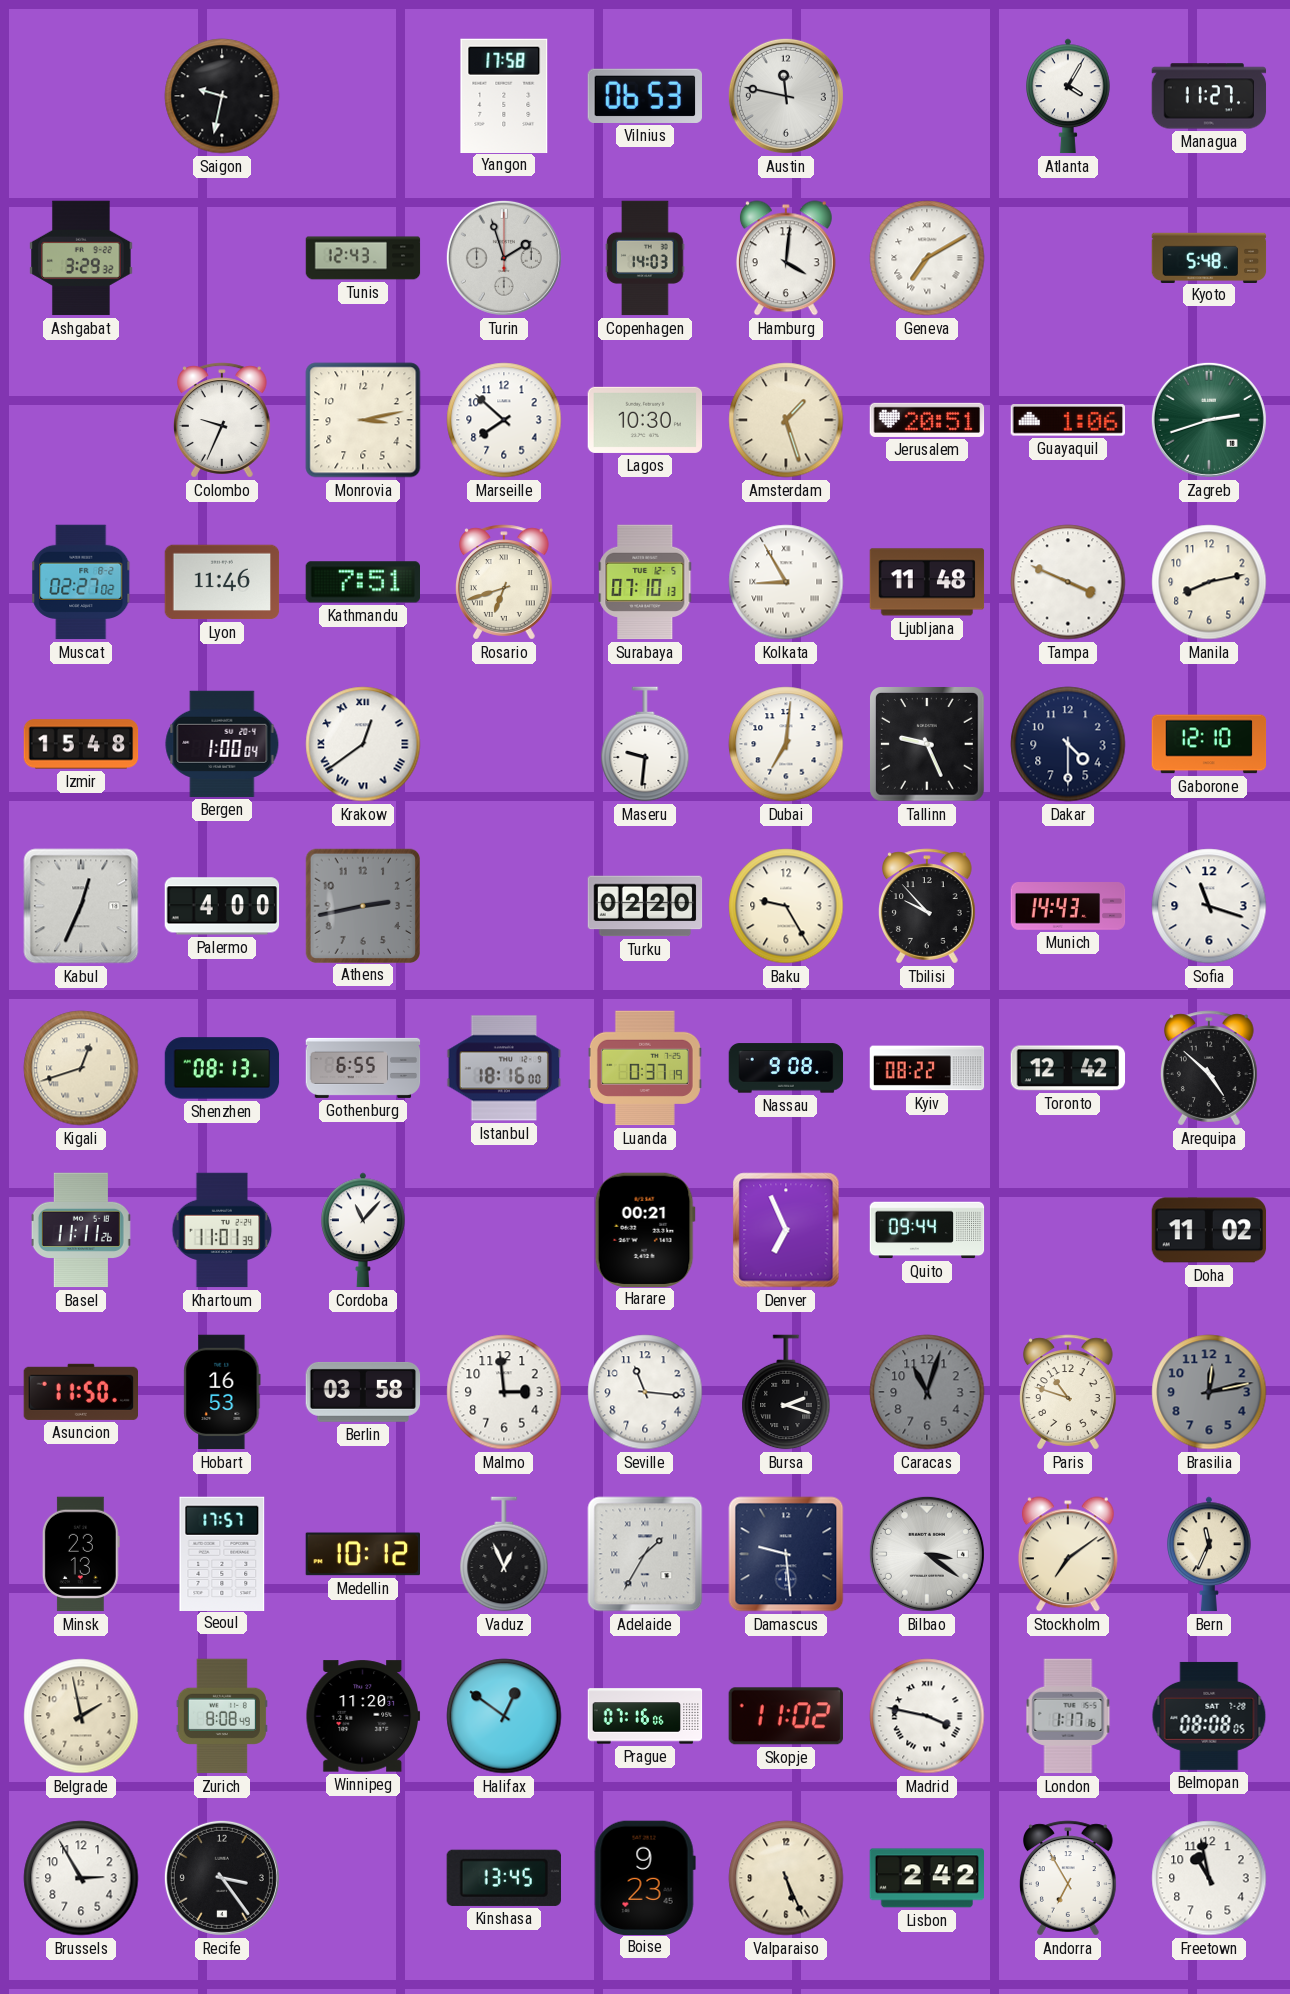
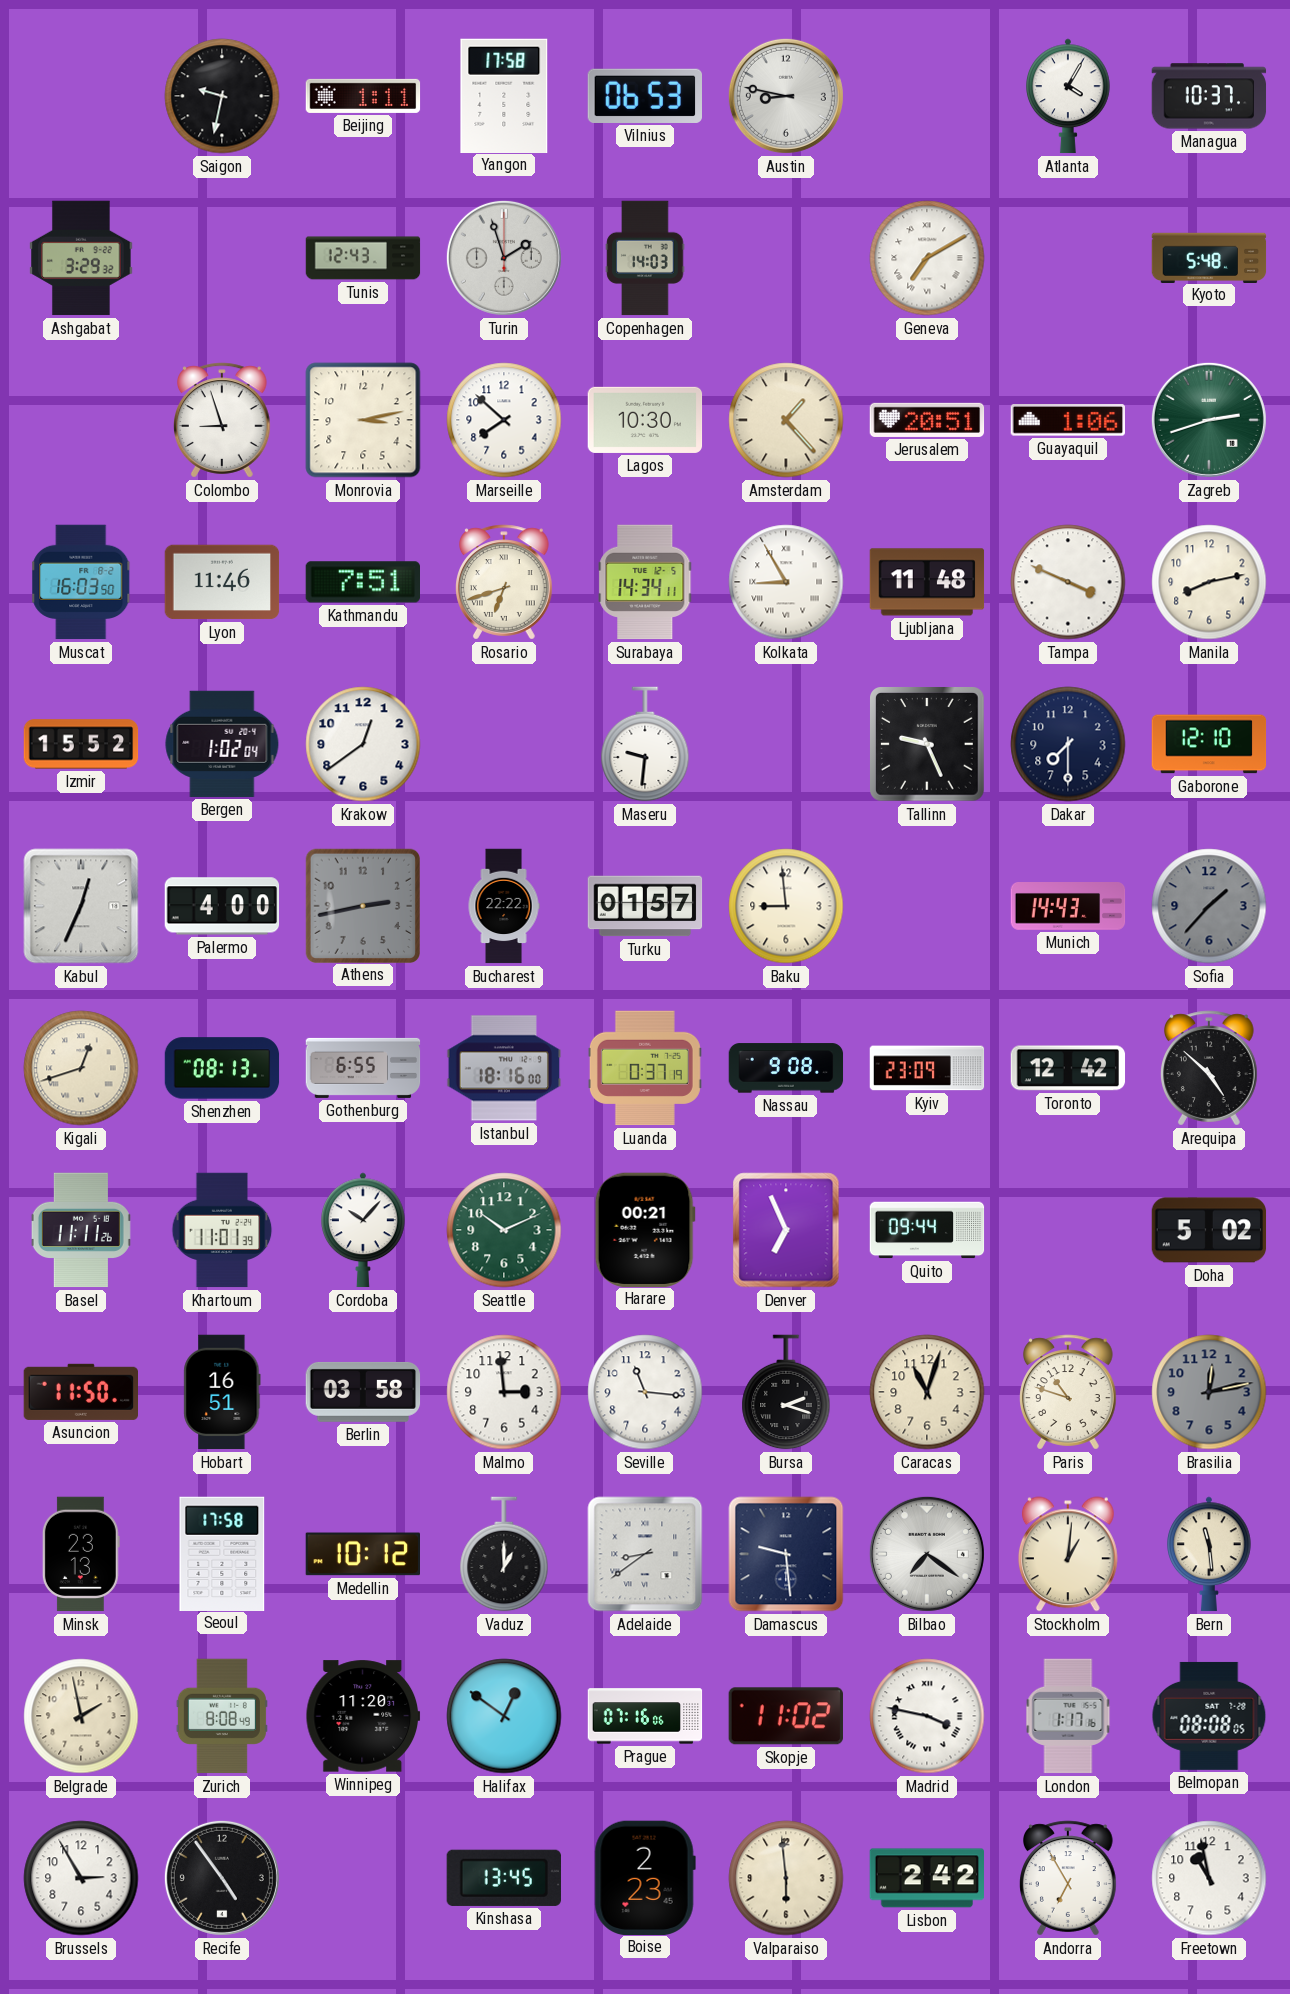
Beijing: none -> 1:11
Austin: 11:47 -> 8:47
Managua: 11:27 -> 10:37
Hamburg: 4:01 -> none
Colombo: 9:34 -> 8:57
Amsterdam: 1:27 -> 1:23
Muscat: 02:27 -> 16:03
Surabaya: 07:10 -> 14:34
Izmir: 15:48 -> 15:52
Bergen: 1:00 -> 1:02
Krakow numerals: Roman -> Arabic
Dubai: 7:01 -> none
Dakar: 4:30 -> 7:30
Bucharest: none -> 22:22
Turku: 02:20 -> 01:57
Baku: 9:25 -> 8:59
Tbilisi: 9:53 -> none
Sofia: 11:18 -> 1:37
Sofia dial: white -> grey
Kyiv: 08:22 -> 23:09
Cordoba: 11:07 -> 10:07
Seattle: none -> 10:11
Doha: 11:02 -> 5:02
Hobart: 16:53 -> 16:51
Caracas dial: grey -> cream
Seoul: 17:57 -> 17:58
Vaduz: 12:56 -> 1:00
Adelaide: 1:35 -> 8:39
Bilbao: 3:21 -> 7:21
Stockholm: 7:09 -> 1:01
Bern: 11:34 -> 11:29
Recife: 3:24 -> 4:54
Boise: 9:23 -> 2:23
Valparaiso: 5:26 -> 5:59
